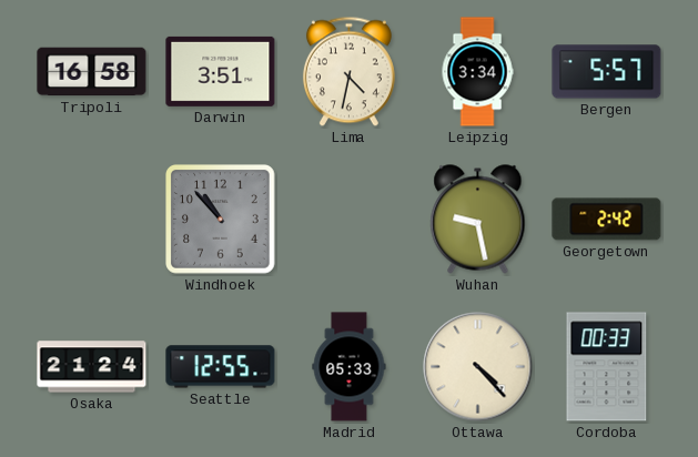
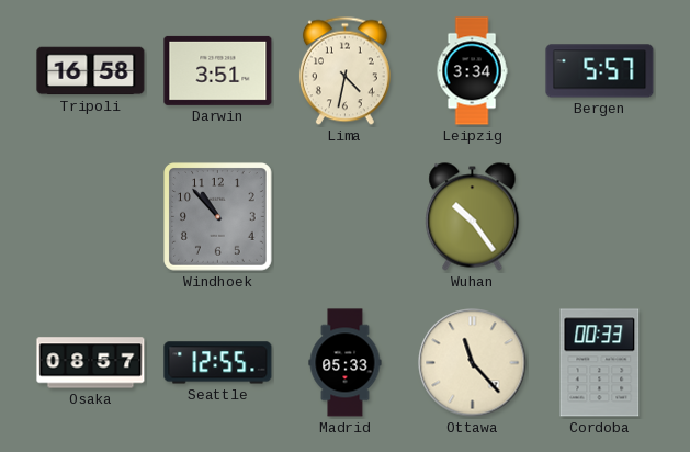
Wuhan: 9:28 -> 10:24
Georgetown: 2:42 -> none
Osaka: 21:24 -> 08:57
Ottawa: 4:23 -> 11:23
